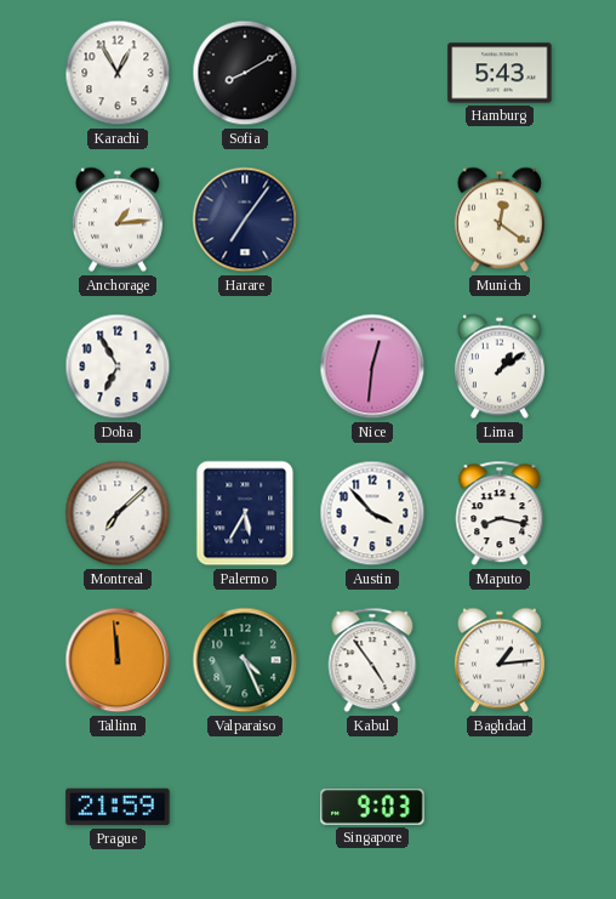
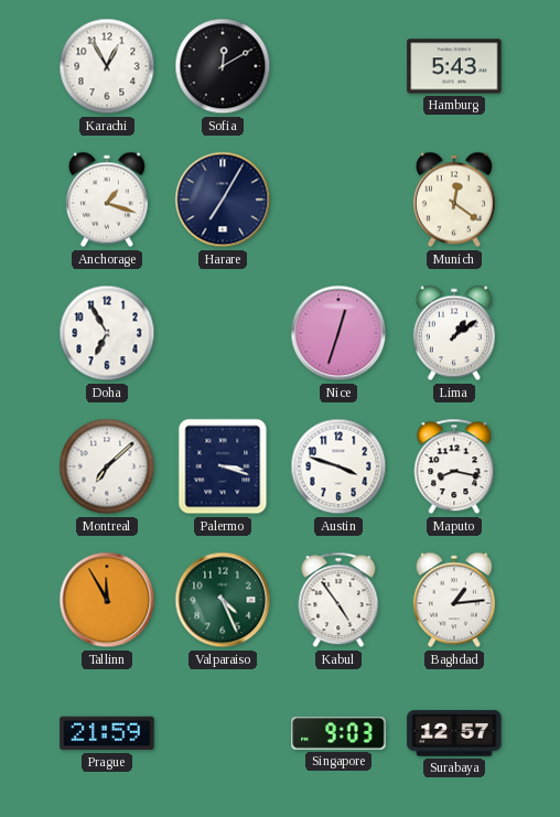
Sofia: 8:10 -> 12:10
Anchorage: 1:14 -> 1:18
Harare: 7:06 -> 7:05
Nice: 12:31 -> 12:33
Palermo: 5:35 -> 3:18
Austin: 3:53 -> 3:48
Tallinn: 11:59 -> 11:55
Surabaya: none -> 12:57
